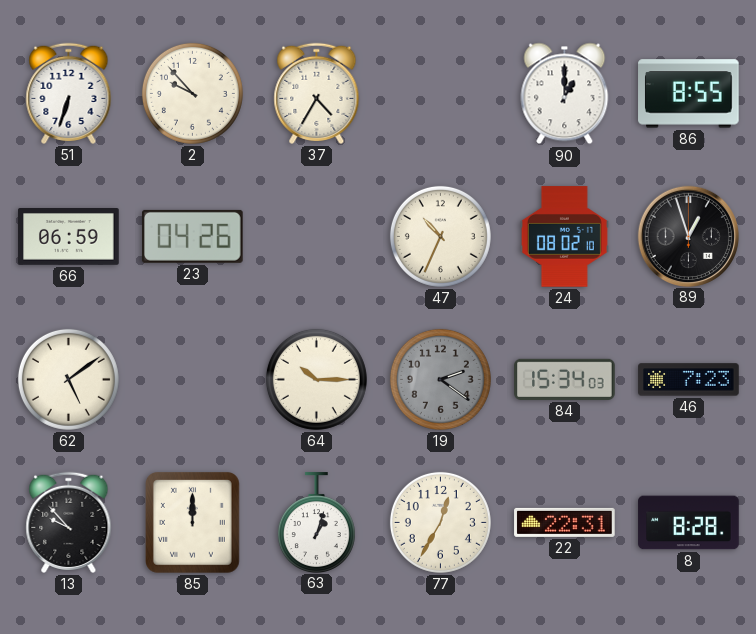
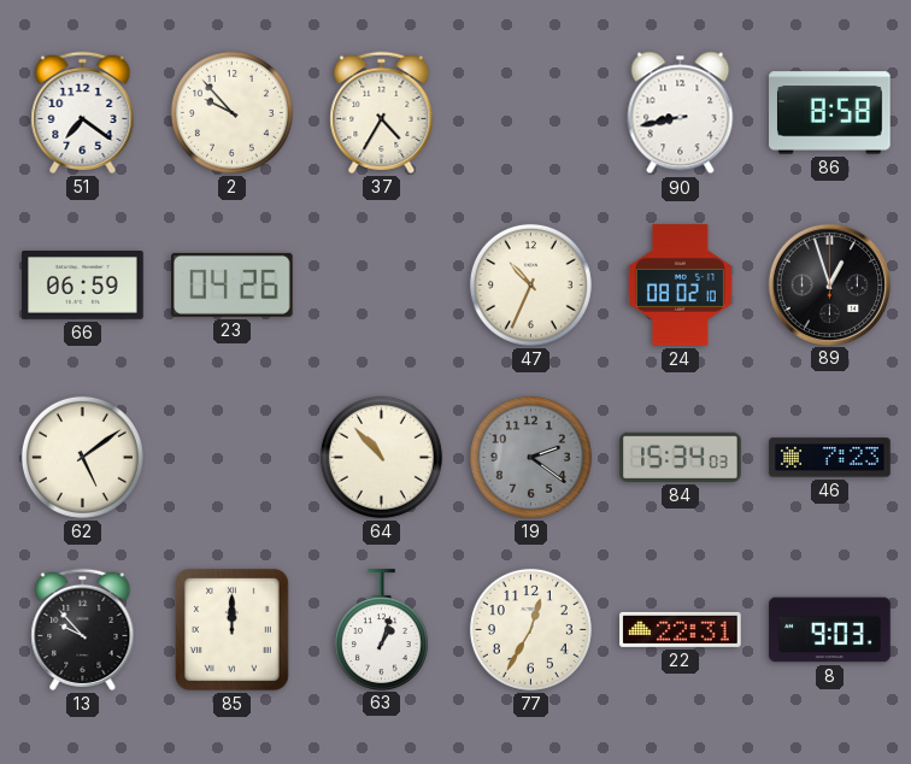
51: 6:33 -> 7:21
90: 1:00 -> 8:43
86: 8:55 -> 8:58
64: 10:15 -> 10:53
8: 8:28 -> 9:03
